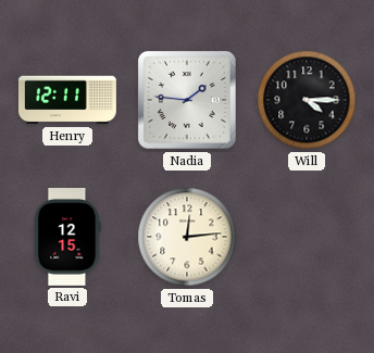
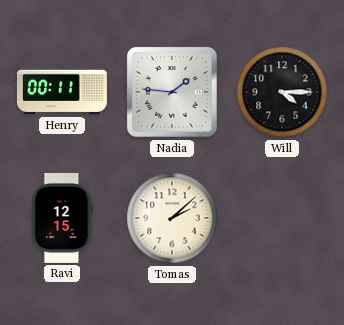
Henry: 12:11 -> 00:11
Tomas: 12:14 -> 2:08
